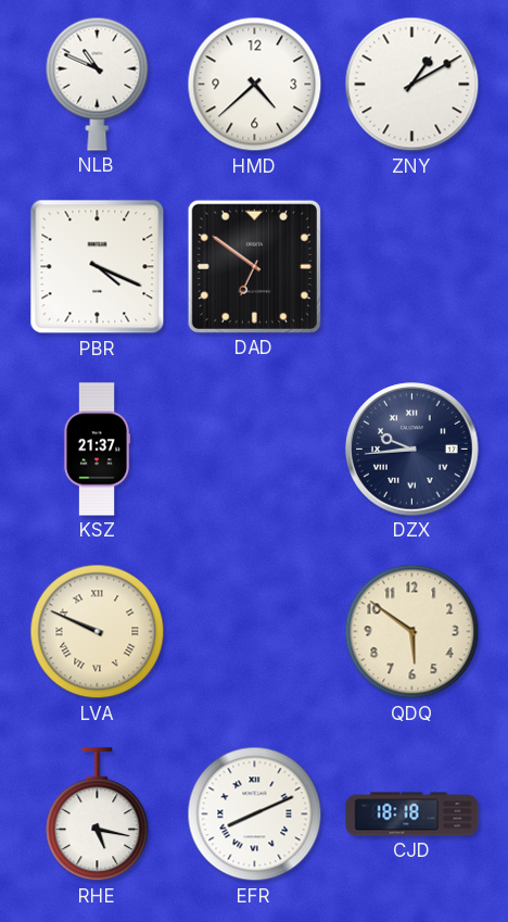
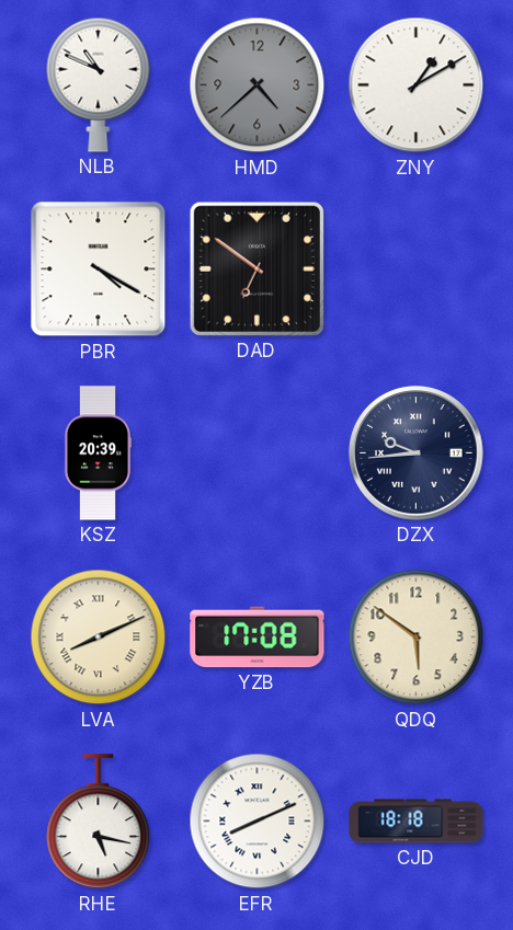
HMD dial: white -> grey
PBR: 4:19 -> 4:20
KSZ: 21:37 -> 20:39
LVA: 9:49 -> 8:11
YZB: none -> 17:08
